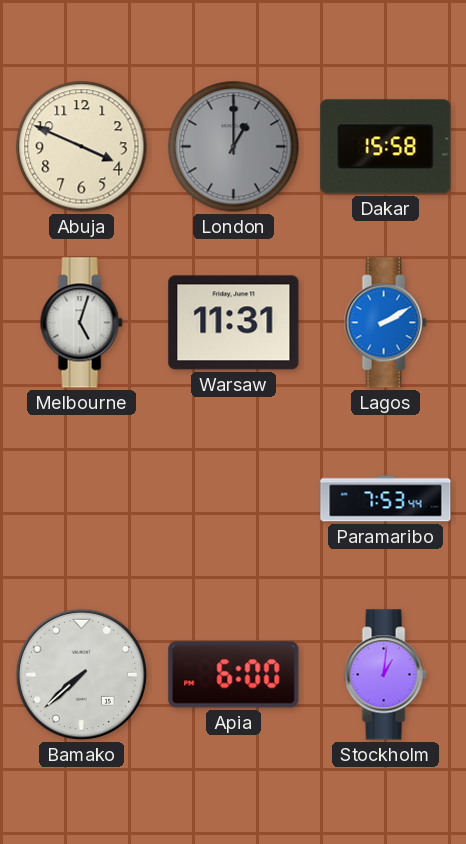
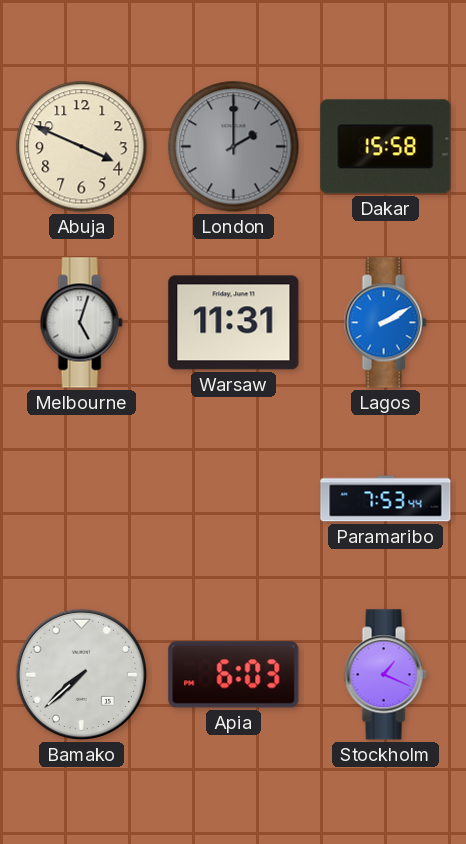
London: 1:00 -> 2:00
Apia: 6:00 -> 6:03
Stockholm: 1:01 -> 1:19
